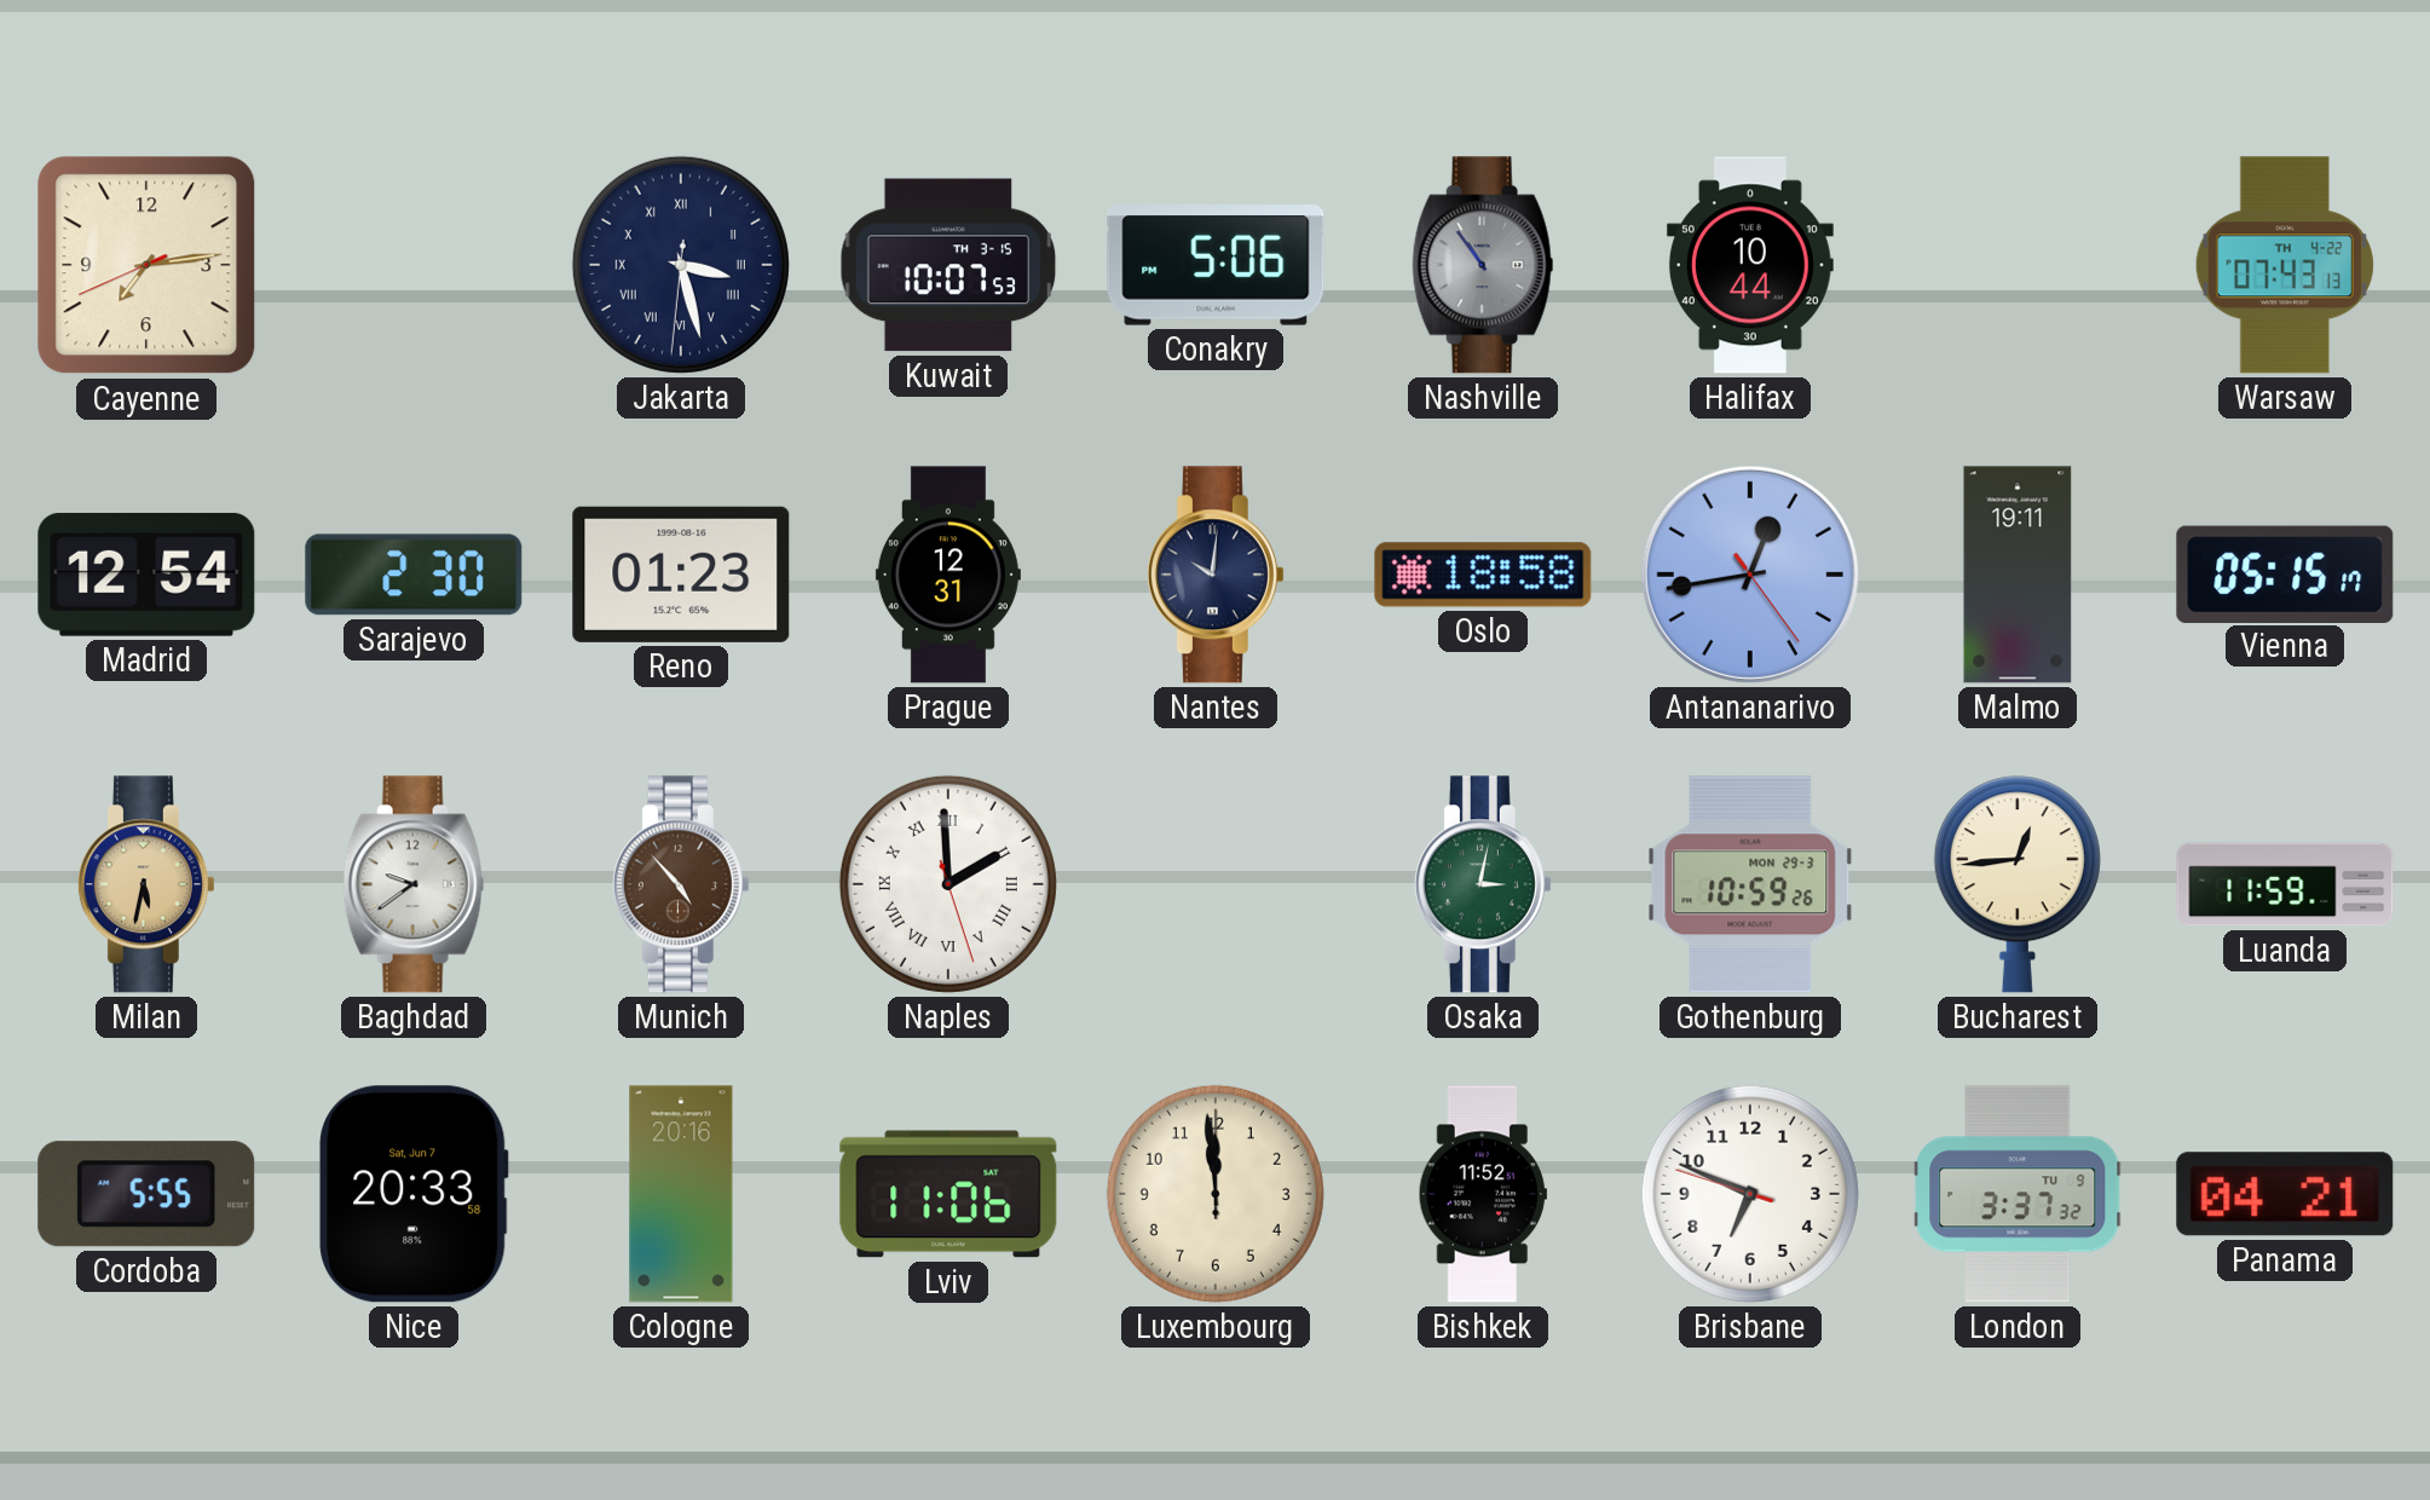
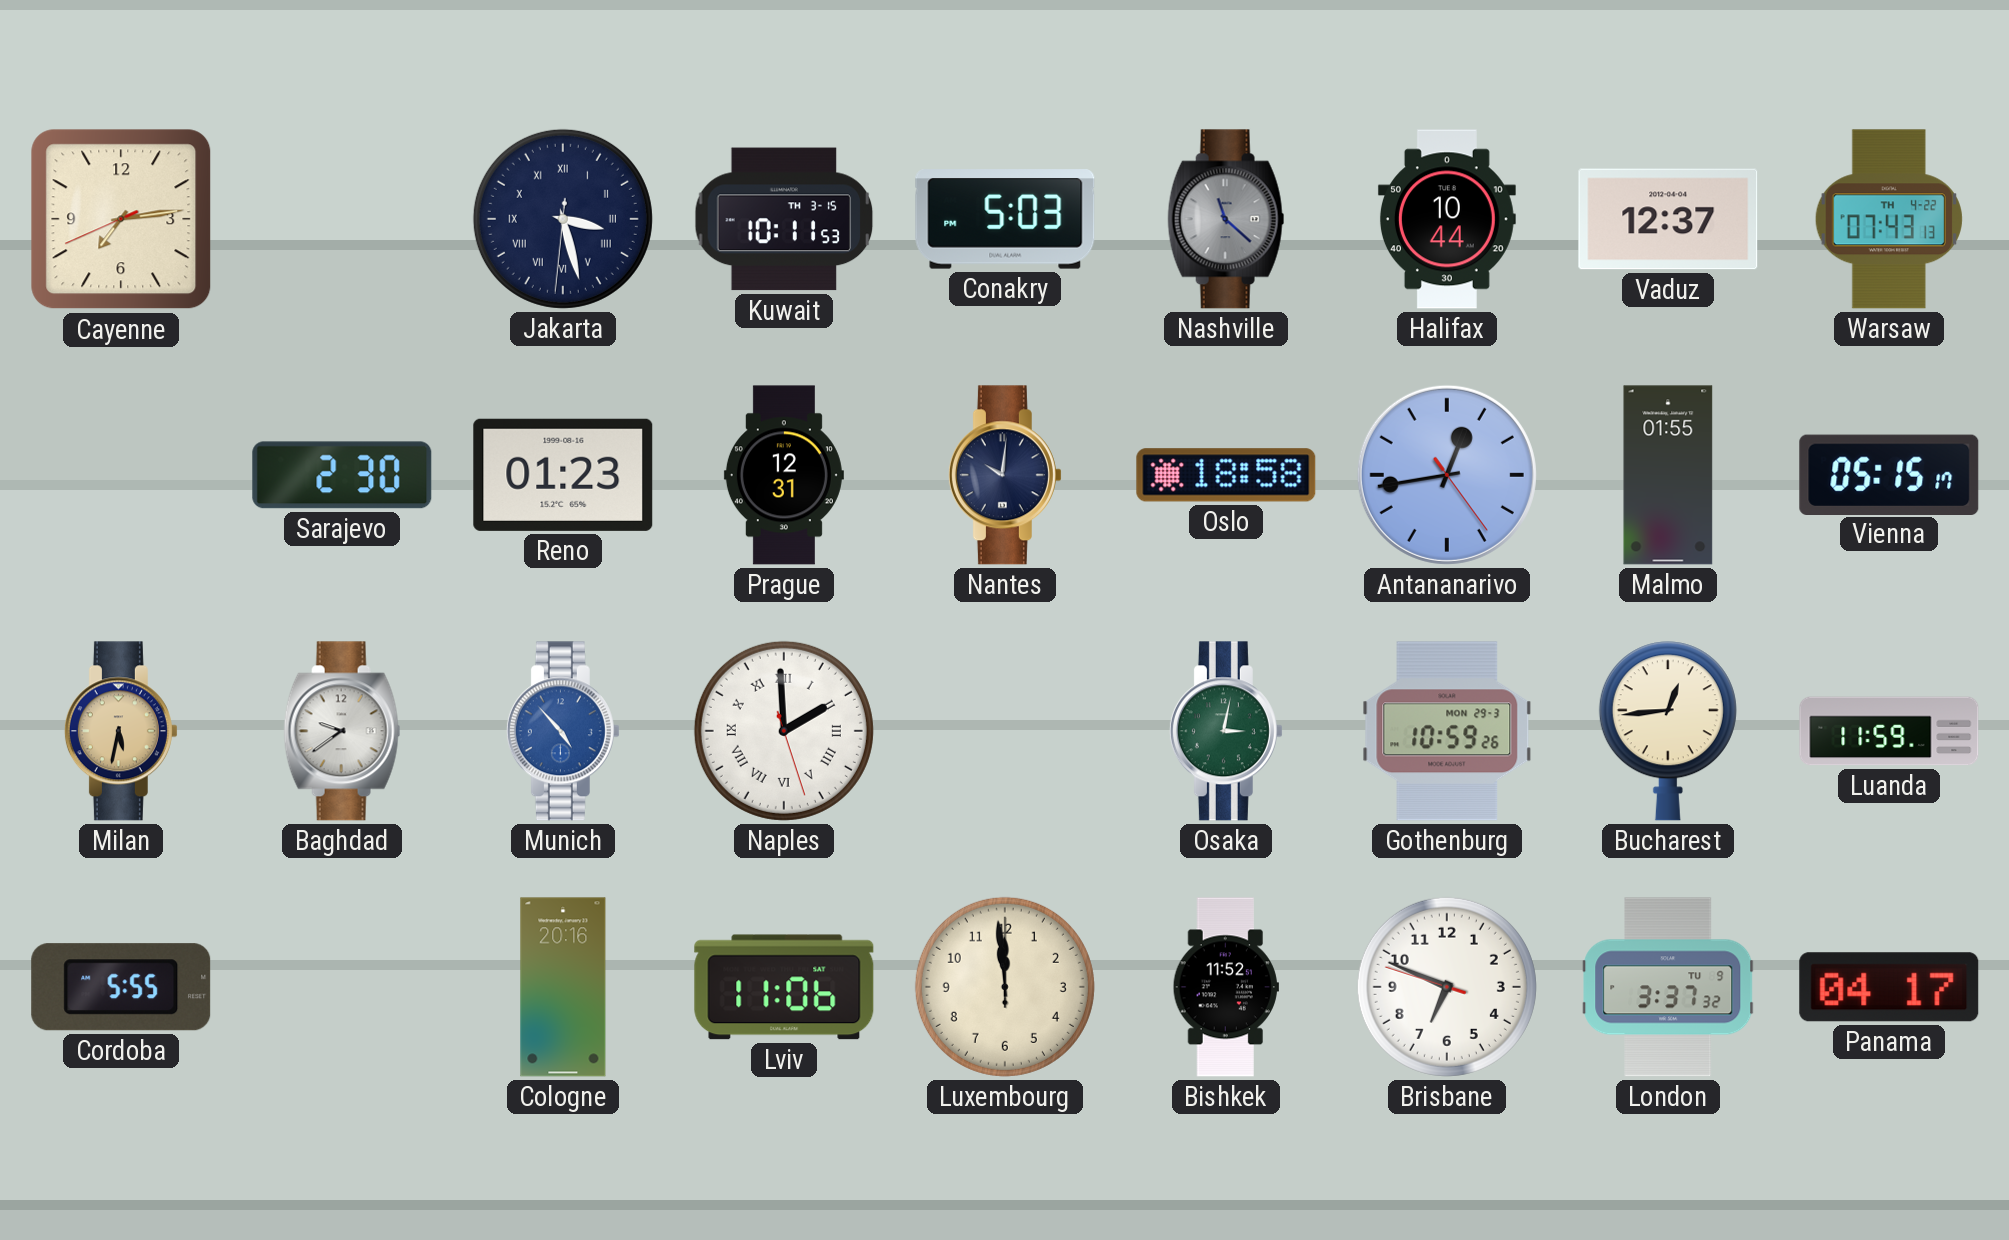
Kuwait: 10:07 -> 10:11
Conakry: 5:06 -> 5:03
Nashville: 10:54 -> 11:22
Vaduz: none -> 12:37
Madrid: 12:54 -> none
Malmo: 19:11 -> 01:55
Munich dial: brown -> blue
Nice: 20:33 -> none
Panama: 04:21 -> 04:17
